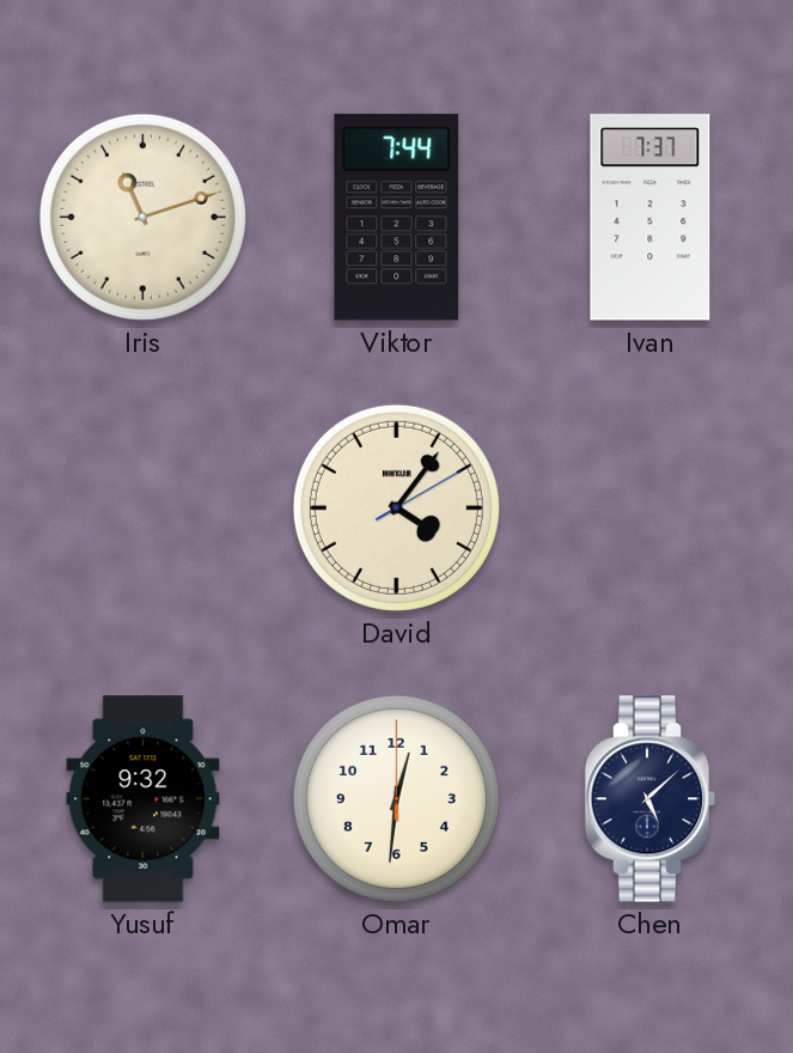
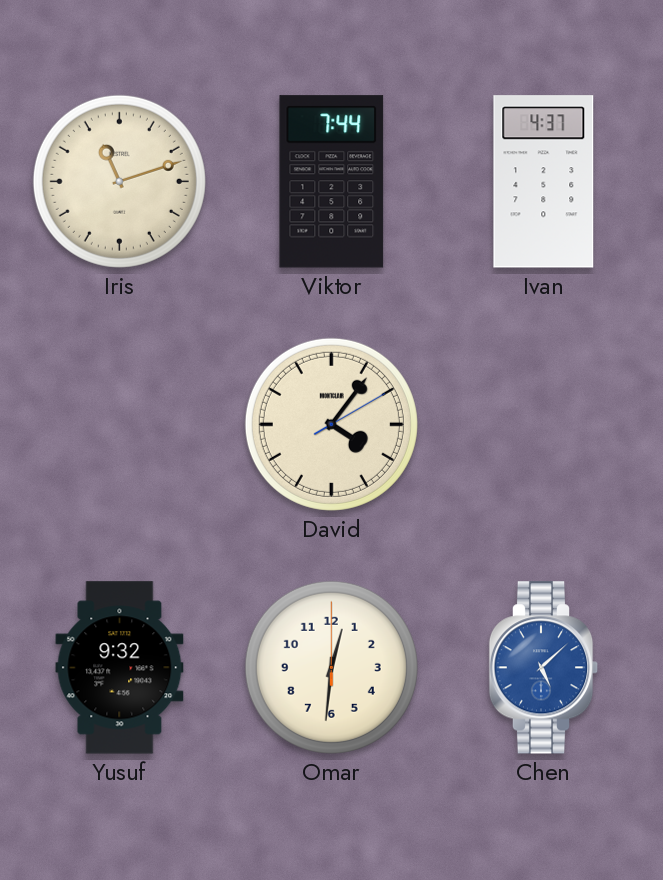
Ivan: 7:37 -> 4:37
Chen dial: navy -> blue
